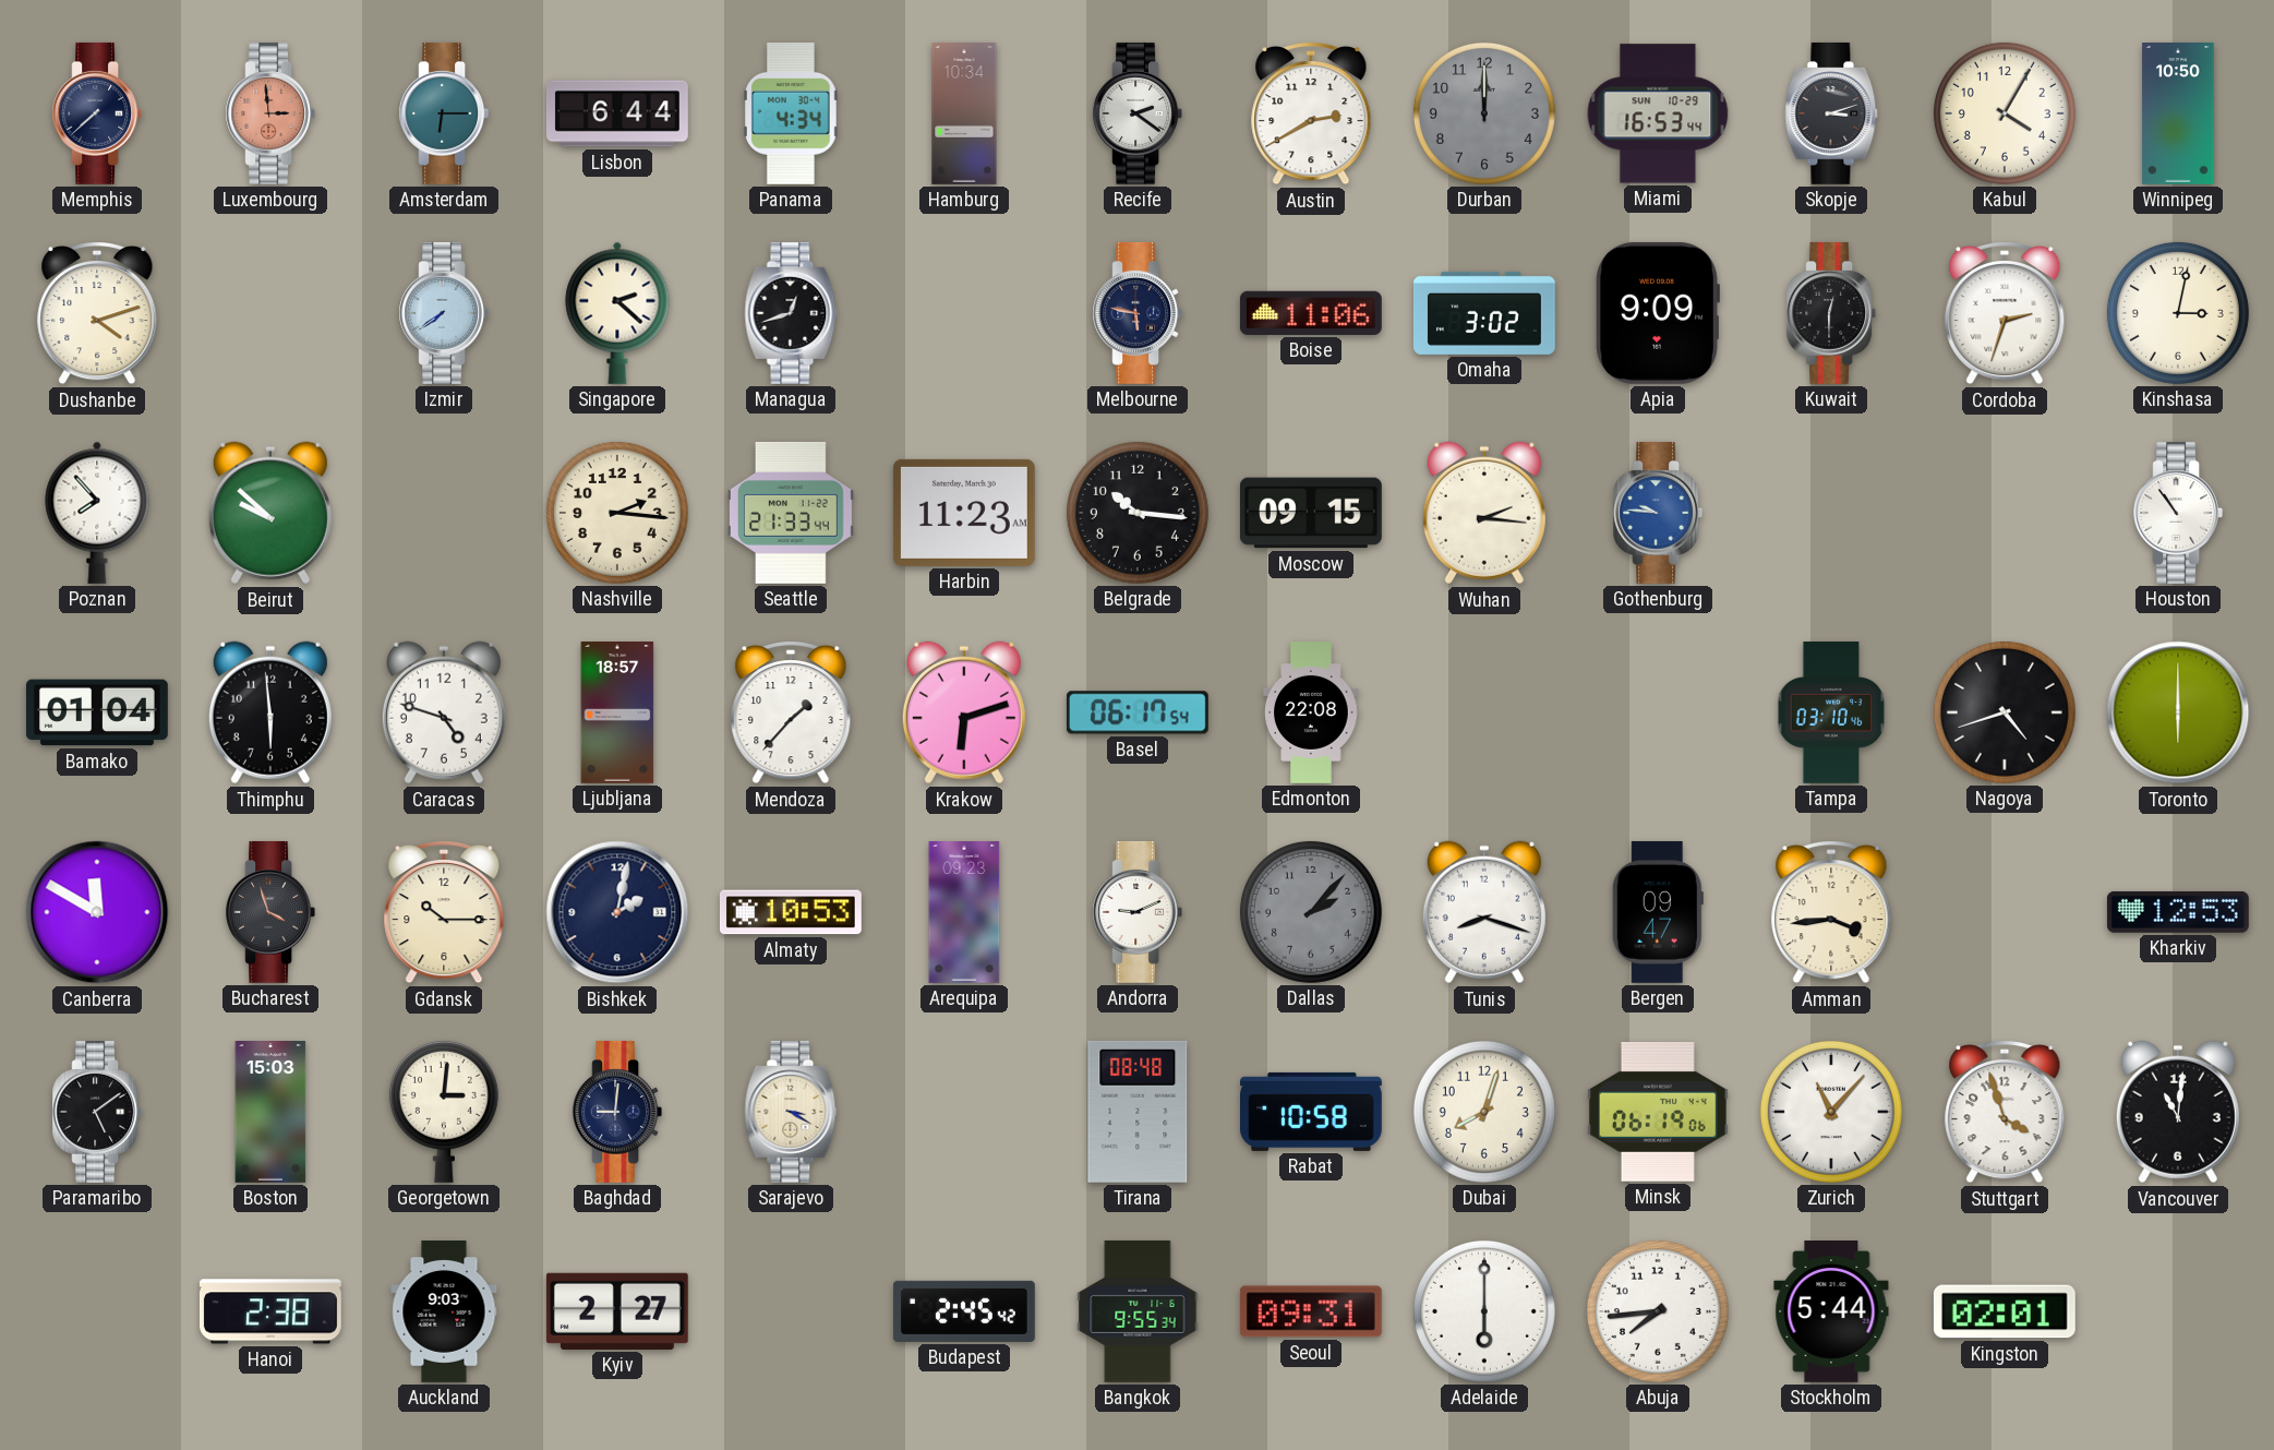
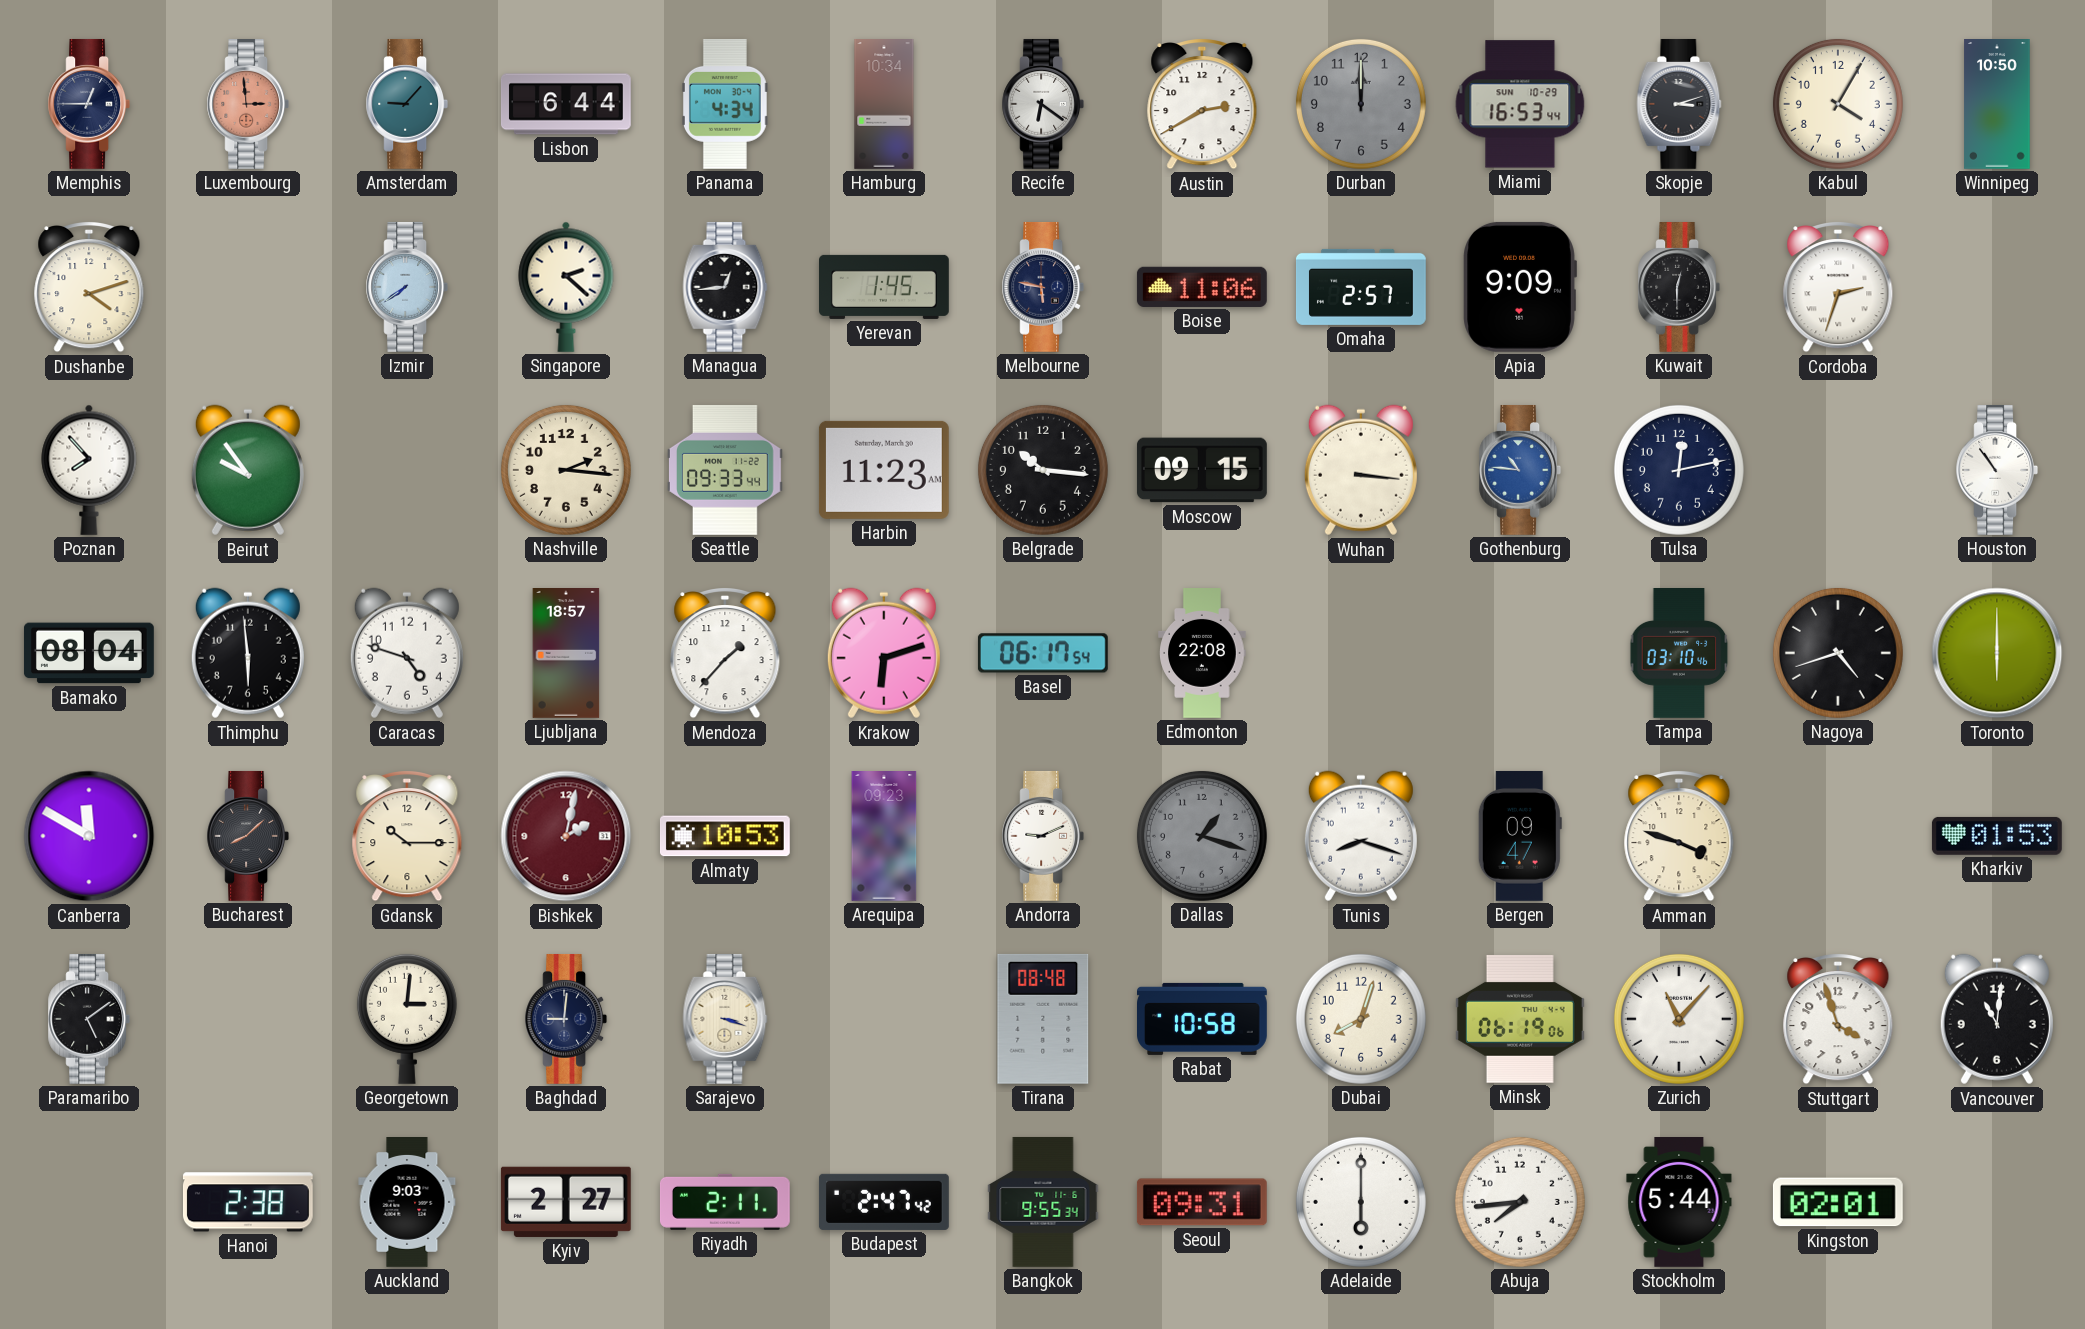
Memphis: 7:38 -> 12:45
Amsterdam: 6:15 -> 9:07
Recife: 2:21 -> 6:21
Managua: 12:42 -> 12:44
Yerevan: none -> 1:45
Omaha: 3:02 -> 2:57
Kinshasa: 3:02 -> none
Beirut: 9:52 -> 9:54
Seattle: 21:33 -> 09:33
Wuhan: 2:16 -> 3:16
Gothenburg: 9:46 -> 10:46
Tulsa: none -> 12:13
Bamako: 01:04 -> 08:04
Bucharest: 3:57 -> 8:08
Bishkek dial: navy -> burgundy
Dallas: 2:07 -> 1:18
Amman: 3:44 -> 3:48
Kharkiv: 12:53 -> 01:53
Boston: 15:03 -> none
Sarajevo: 3:20 -> 3:18
Riyadh: none -> 2:11
Budapest: 2:45 -> 2:47
